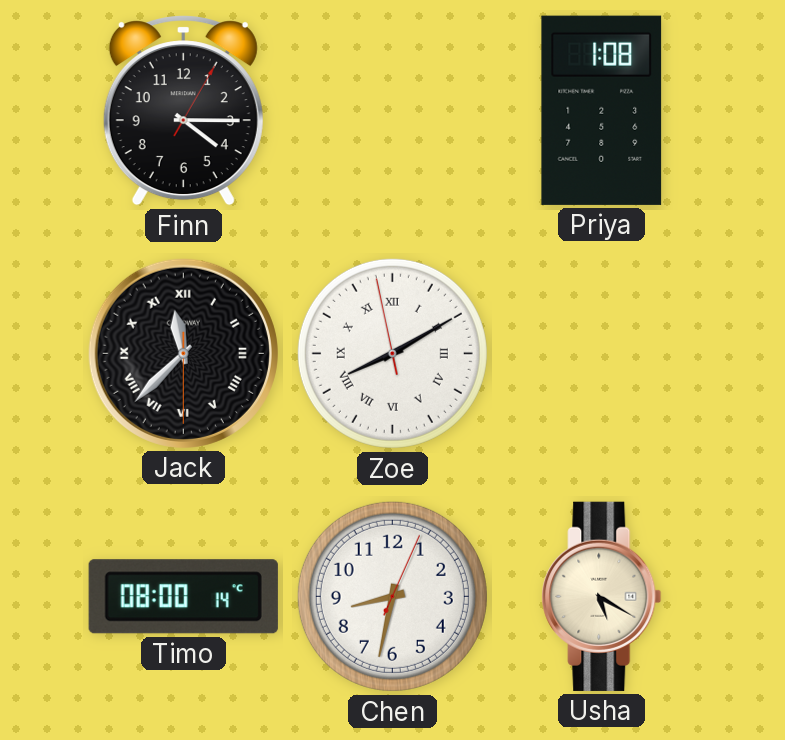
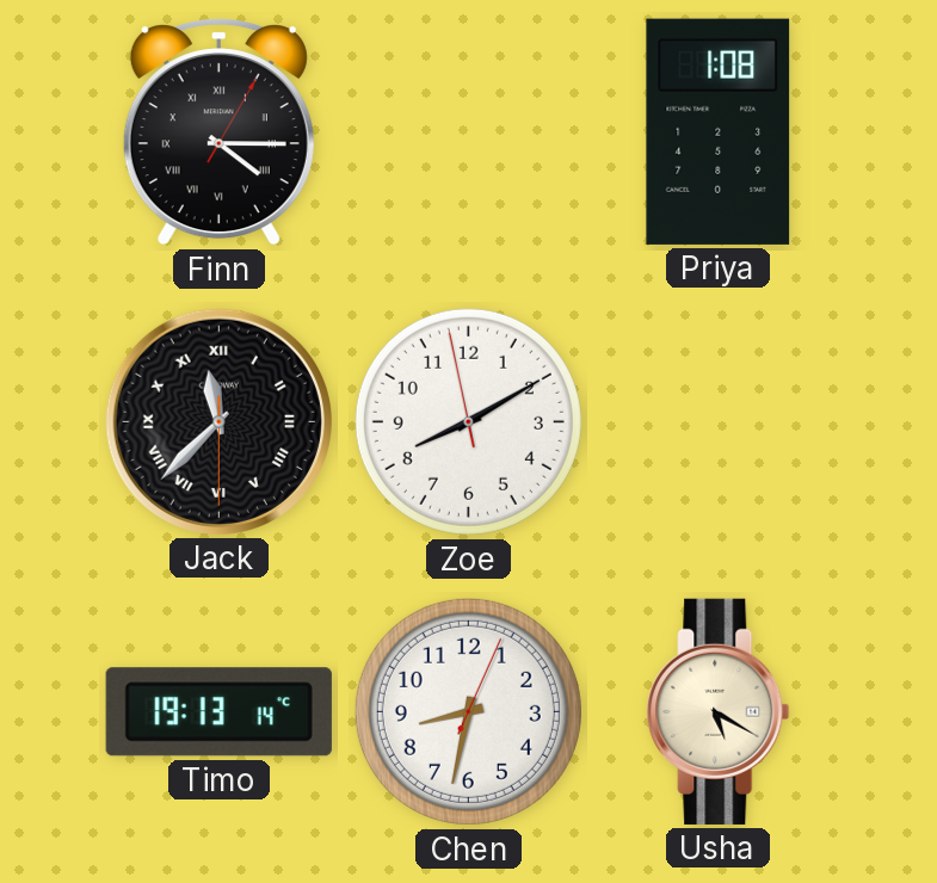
Finn numerals: Arabic -> Roman
Zoe numerals: Roman -> Arabic
Timo: 08:00 -> 19:13
